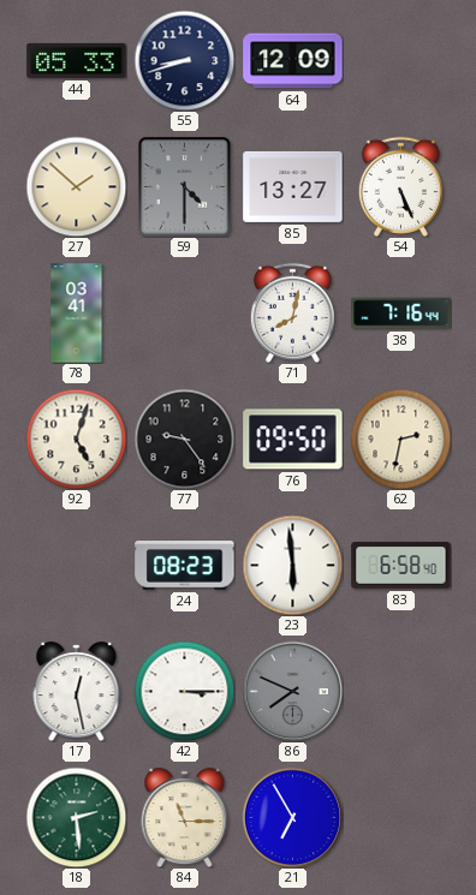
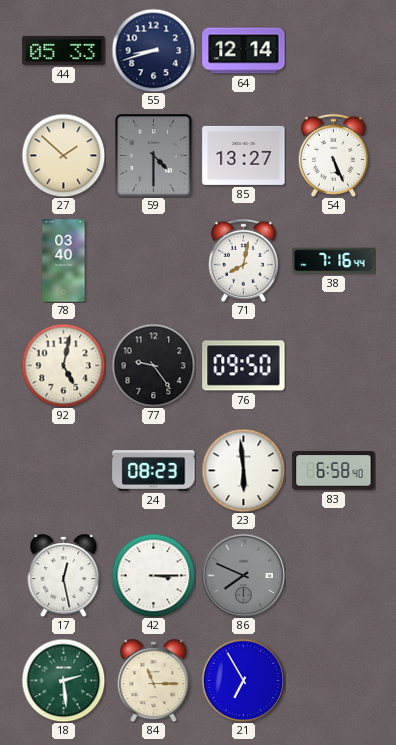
64: 12:09 -> 12:14
78: 03:41 -> 03:40
92: 5:03 -> 5:02
62: 2:32 -> none
